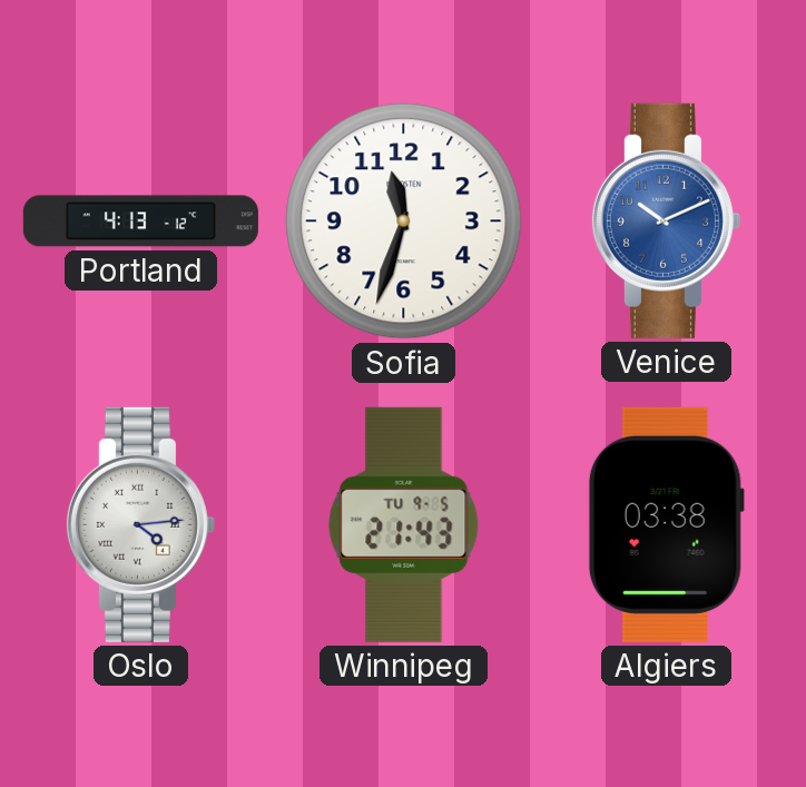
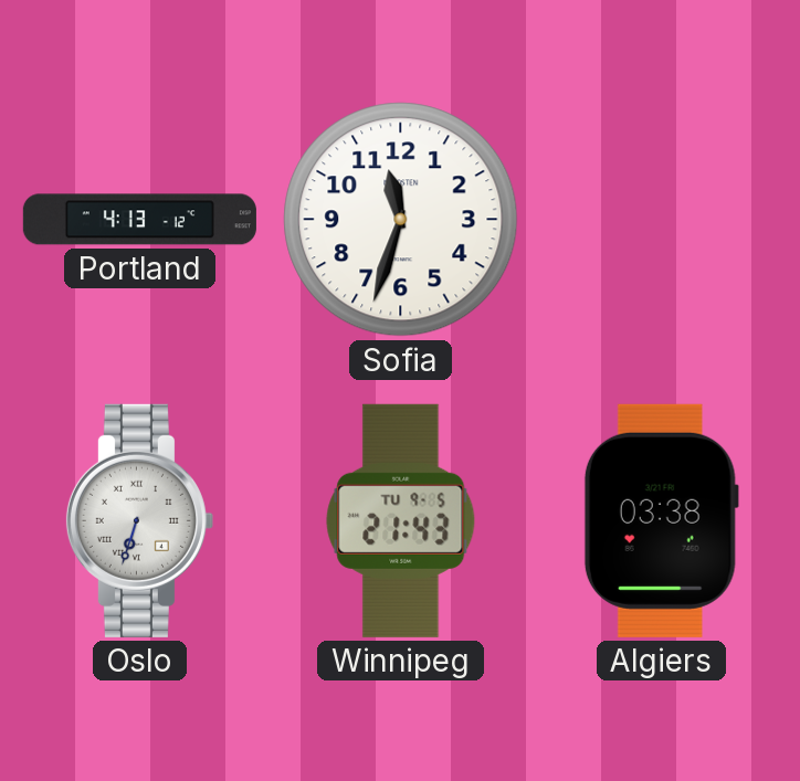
Venice: 10:11 -> none
Oslo: 4:14 -> 6:33
